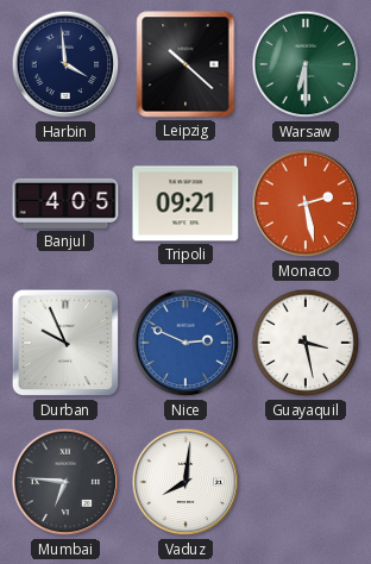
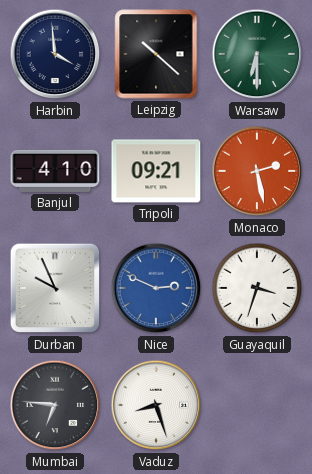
Banjul: 4:05 -> 4:10
Guayaquil: 3:28 -> 3:33
Vaduz: 8:01 -> 8:27
